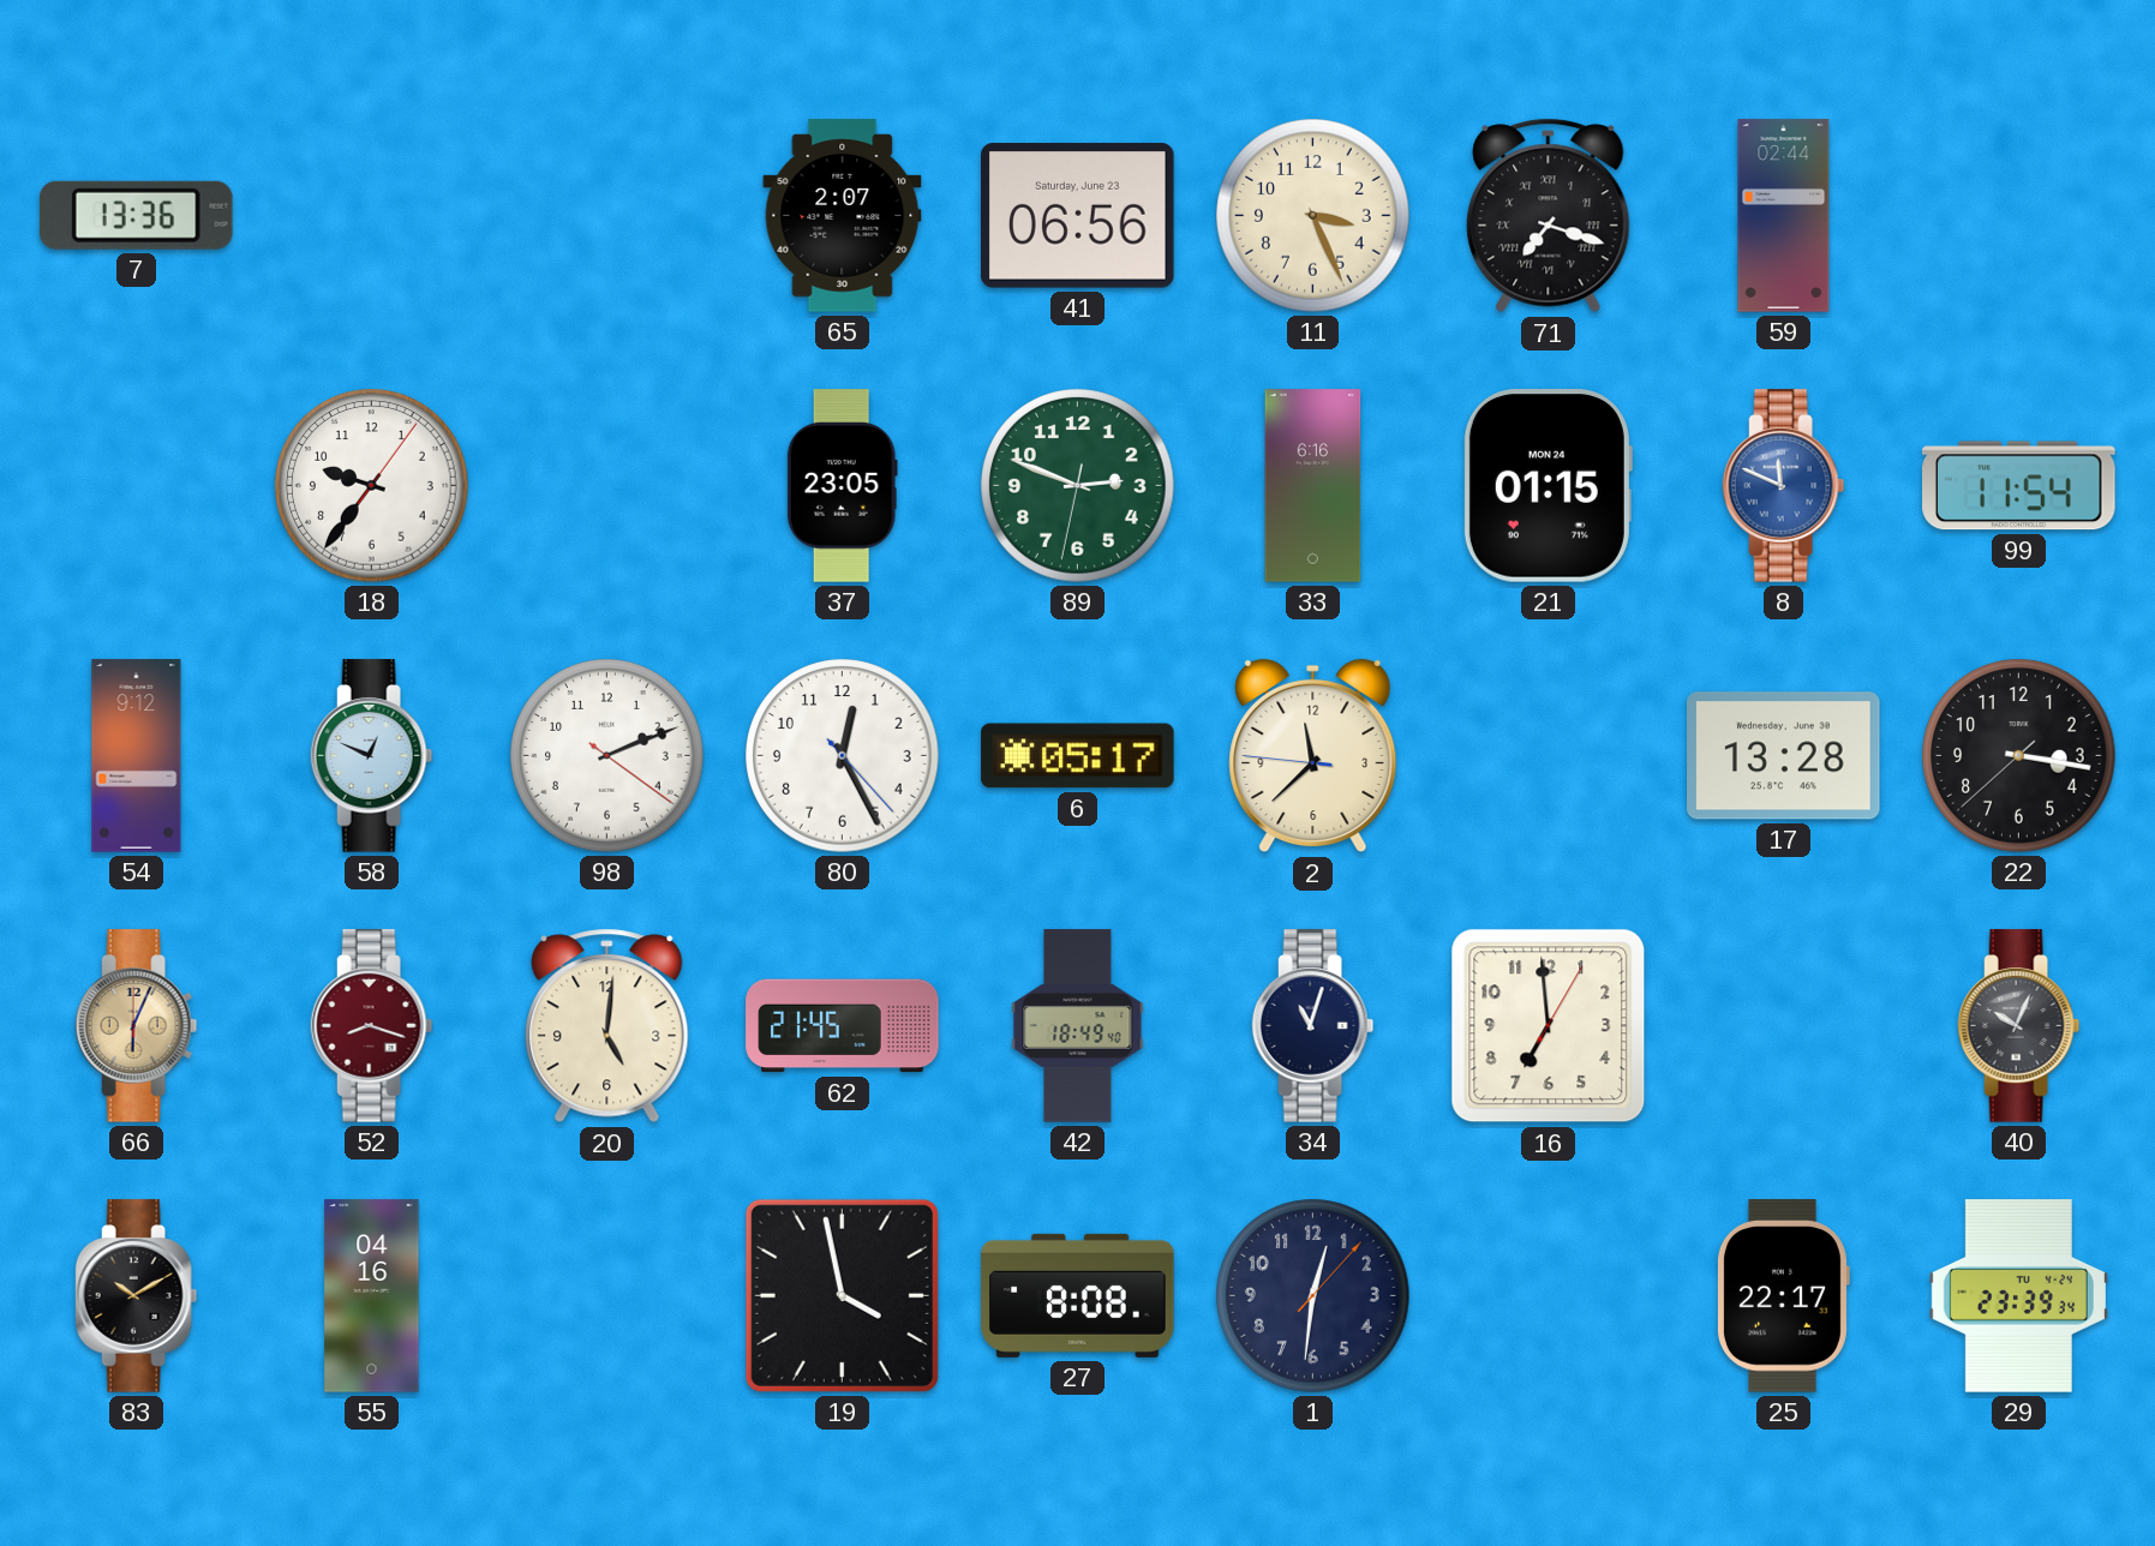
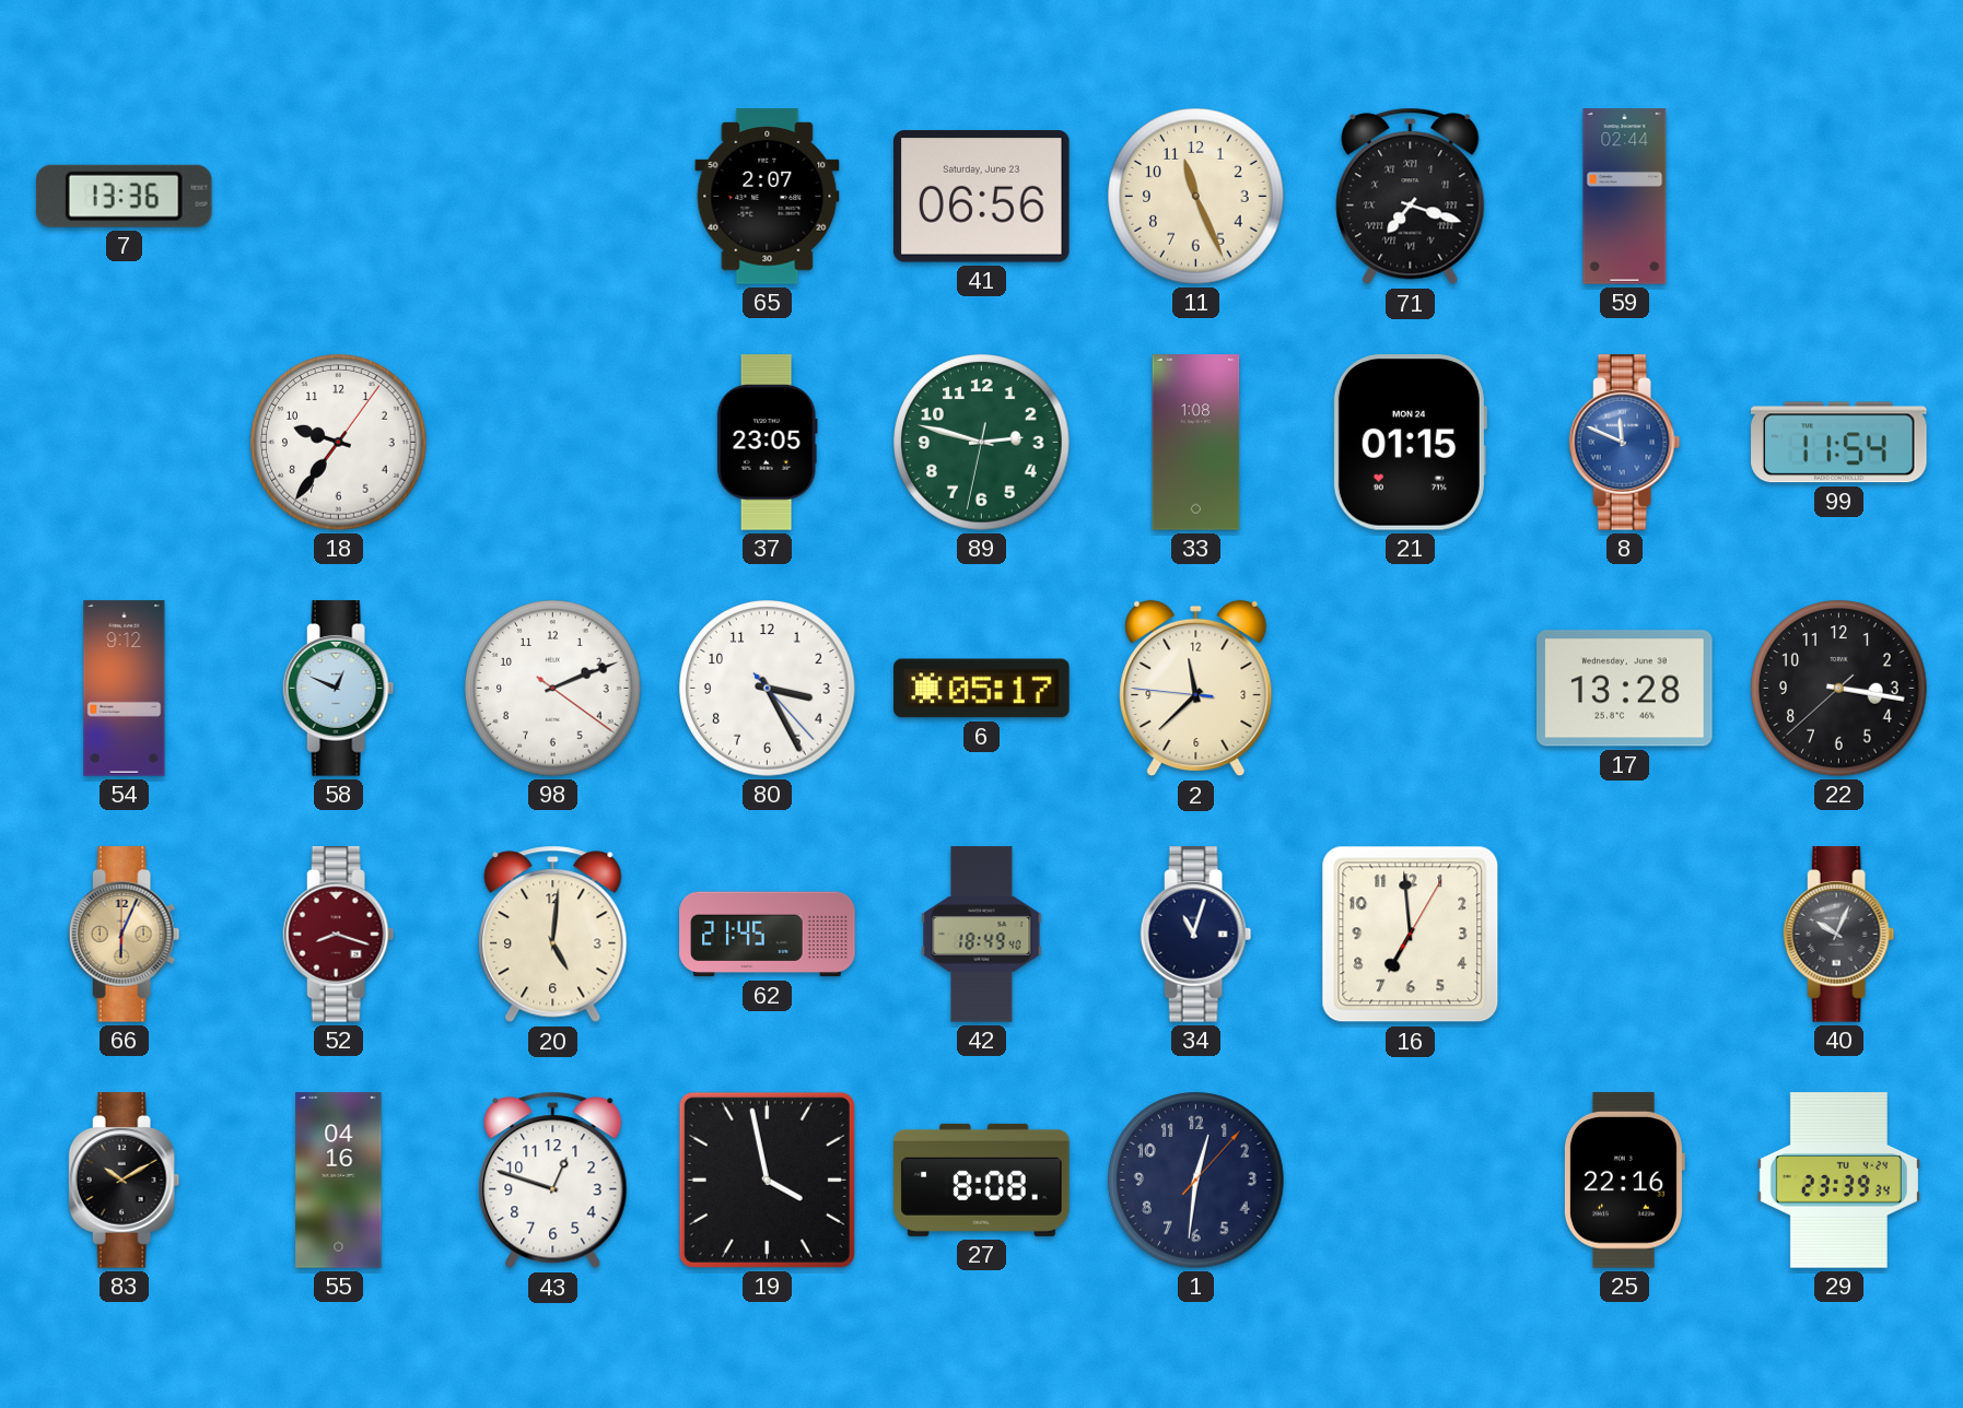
11: 3:26 -> 11:26
89: 2:48 -> 2:47
33: 6:16 -> 1:08
80: 12:25 -> 3:25
43: none -> 12:48
25: 22:17 -> 22:16
